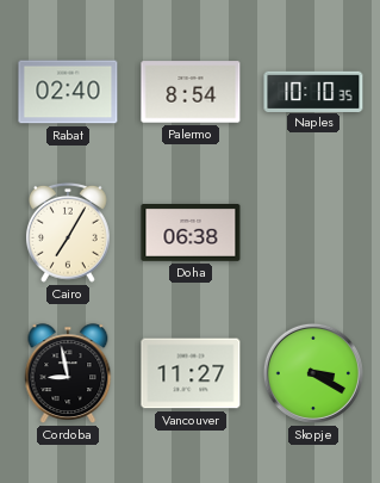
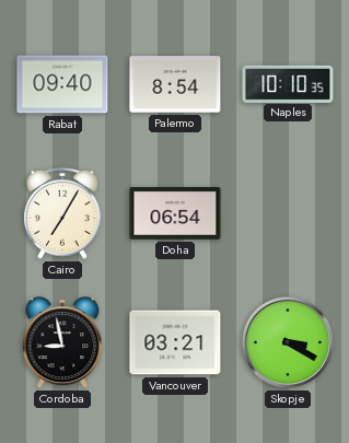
Rabat: 02:40 -> 09:40
Doha: 06:38 -> 06:54
Vancouver: 11:27 -> 03:21
